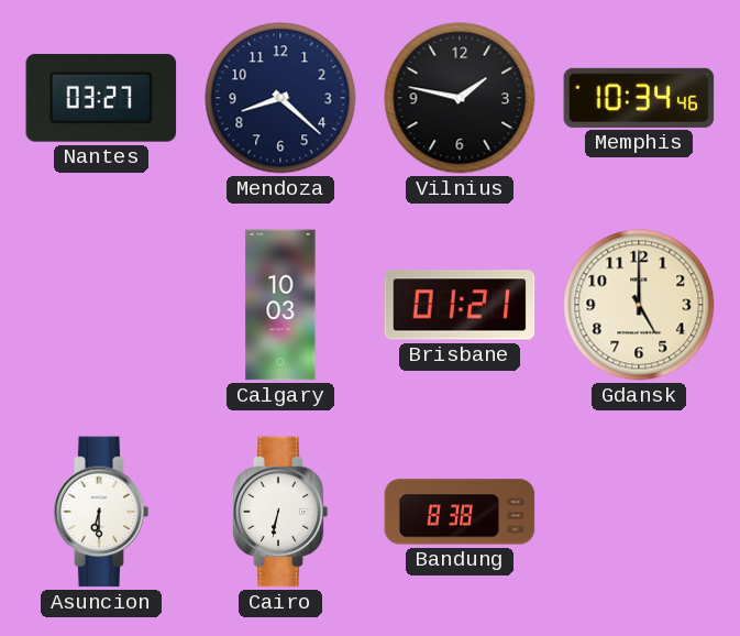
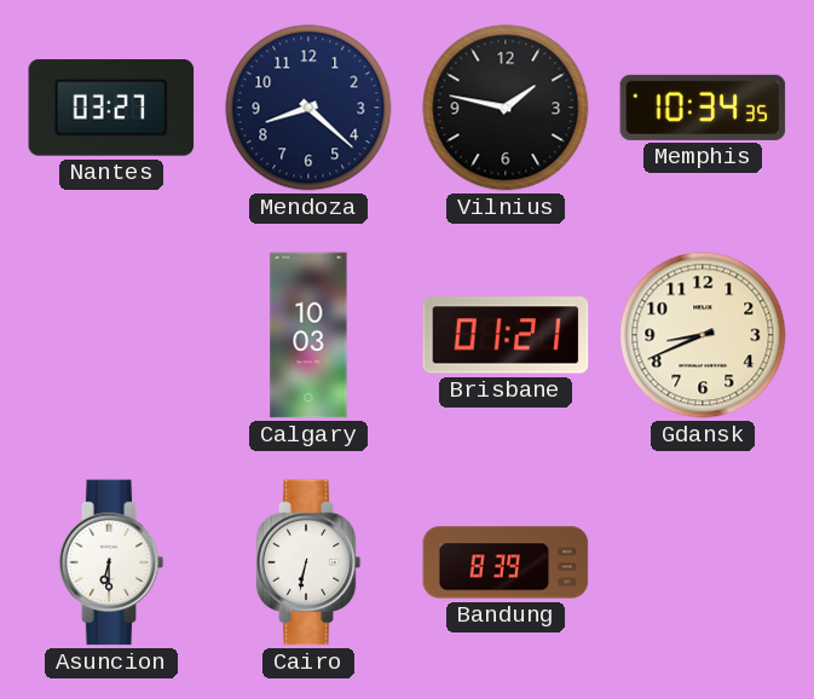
Memphis: 10:34:46 -> 10:34:35
Gdansk: 5:00 -> 8:41
Bandung: 8:38 -> 8:39
